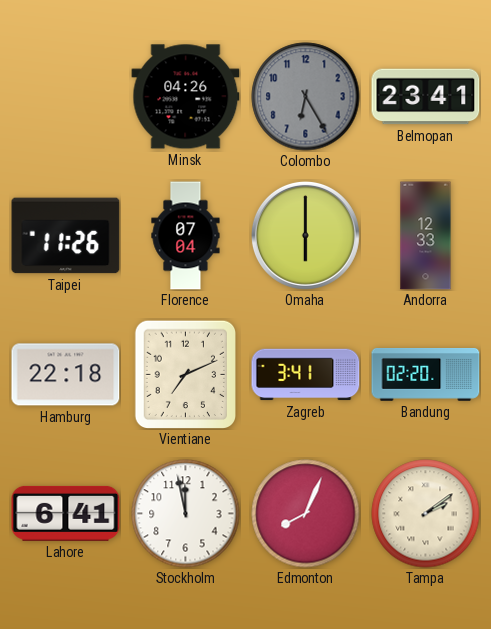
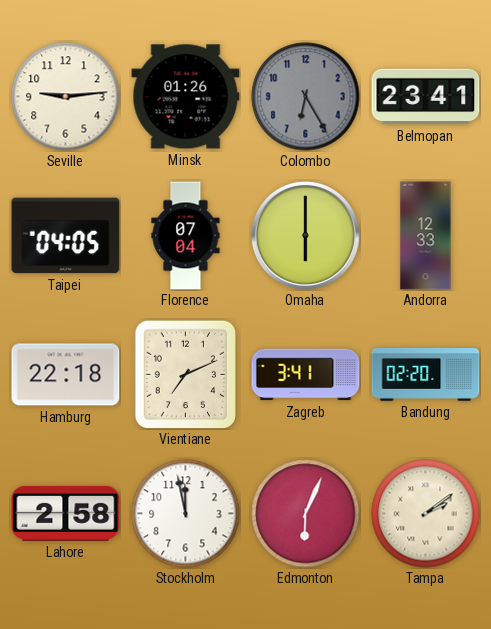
Seville: none -> 9:14
Minsk: 04:26 -> 01:26
Taipei: 11:26 -> 04:05
Lahore: 6:41 -> 2:58
Edmonton: 8:04 -> 6:04
